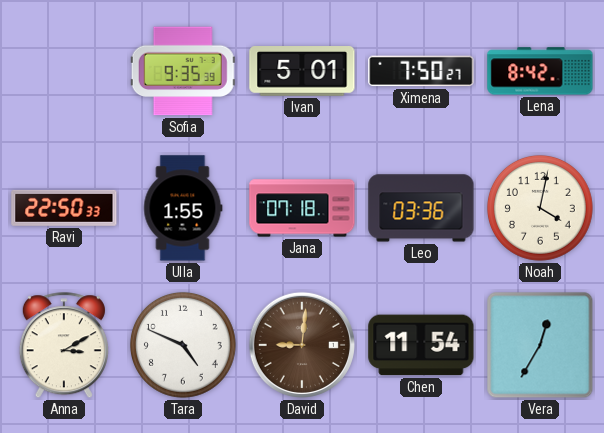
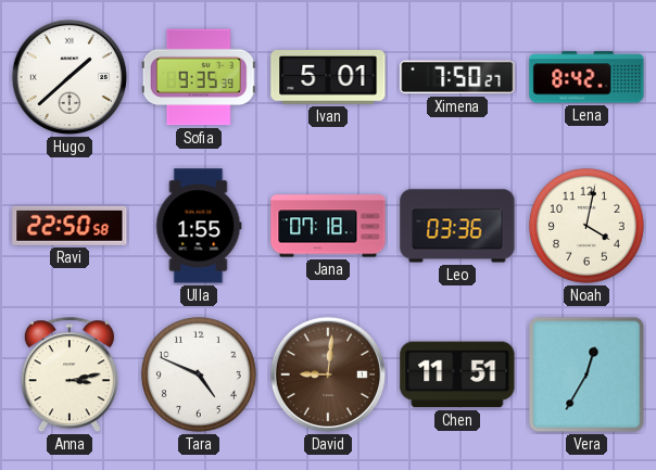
Hugo: none -> 1:38
Ravi: 22:50:33 -> 22:50:58
Anna: 3:10 -> 3:13
Chen: 11:54 -> 11:51
